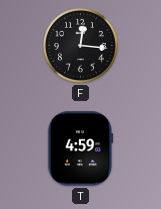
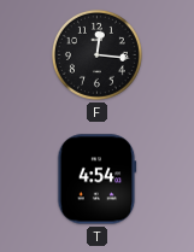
T: 4:59 -> 4:54
